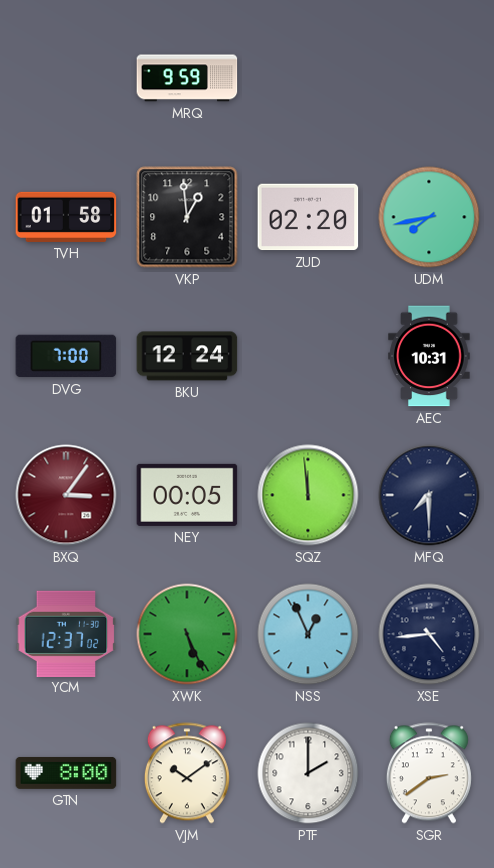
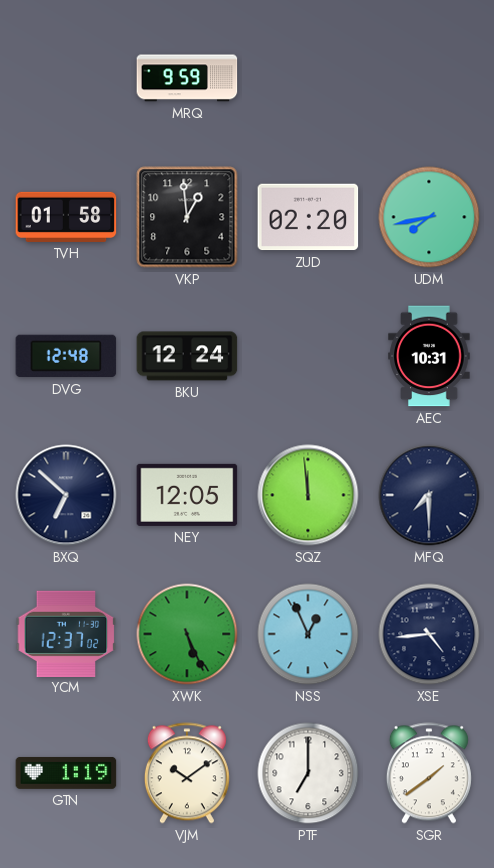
DVG: 7:00 -> 12:48
BXQ: 3:06 -> 6:52
BXQ dial: burgundy -> navy
NEY: 00:05 -> 12:05
GTN: 8:00 -> 1:19
PTF: 2:00 -> 7:00
SGR: 2:39 -> 1:39
